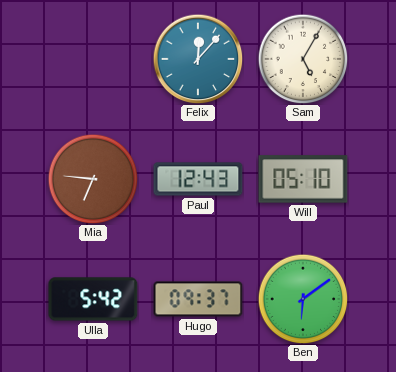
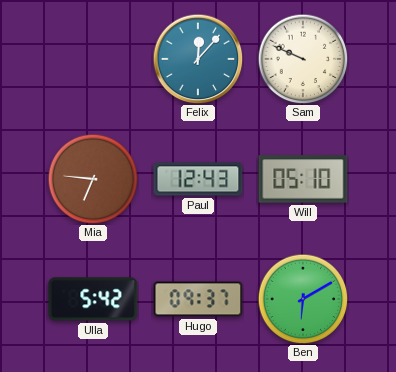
Sam: 5:05 -> 9:49
Ben: 6:09 -> 6:10
